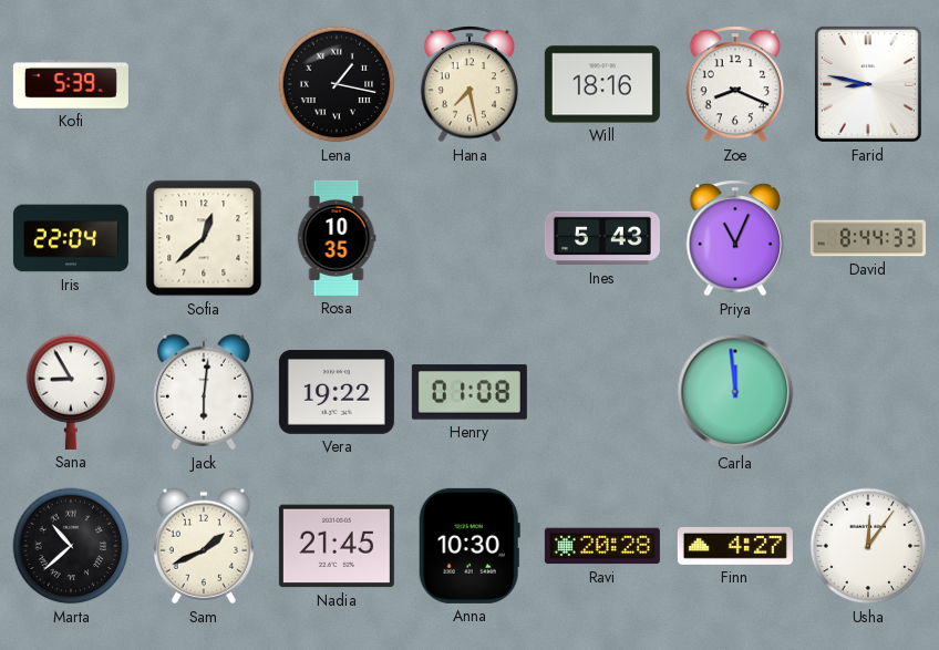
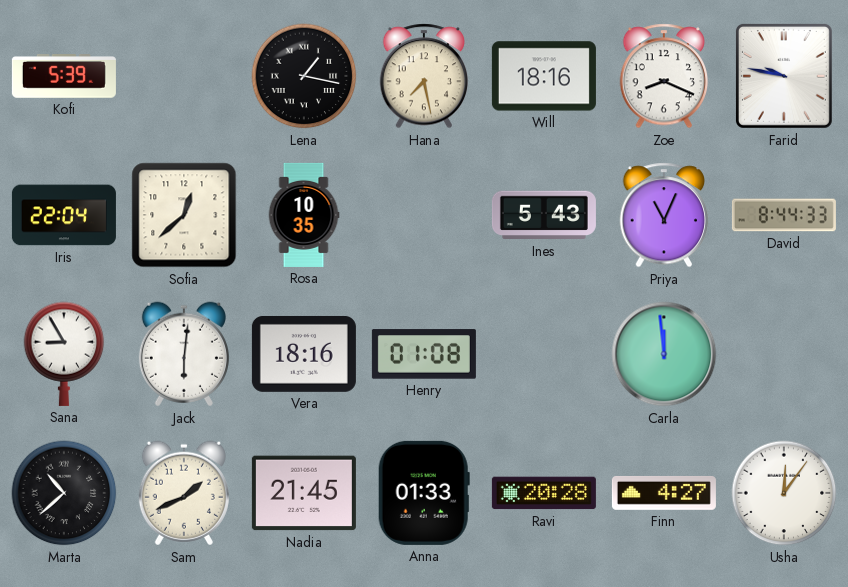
Farid: 8:47 -> 9:47
Vera: 19:22 -> 18:16
Anna: 10:30 -> 01:33
